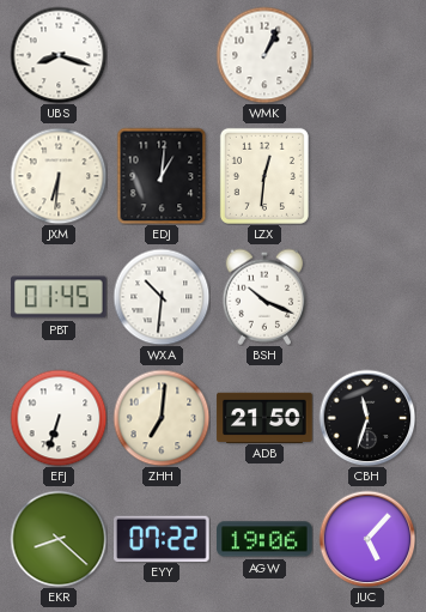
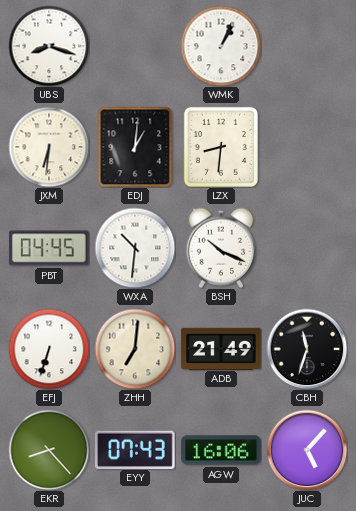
LZX: 12:31 -> 8:31
PBT: 01:45 -> 04:45
ADB: 21:50 -> 21:49
EKR: 8:22 -> 8:23
EYY: 07:22 -> 07:43
AGW: 19:06 -> 16:06
